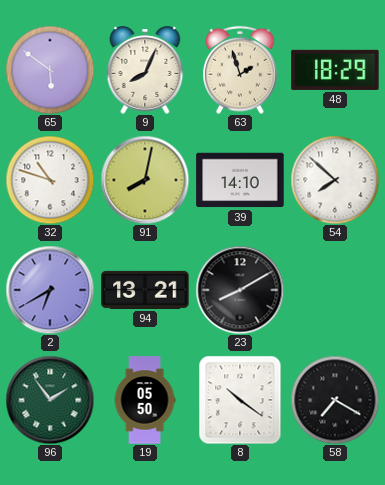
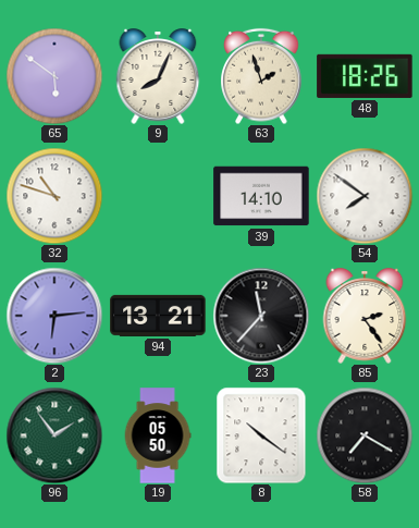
48: 18:29 -> 18:26
91: 8:02 -> none
54: 7:52 -> 7:51
2: 6:40 -> 6:14
23: 8:10 -> 11:37
85: none -> 2:24
